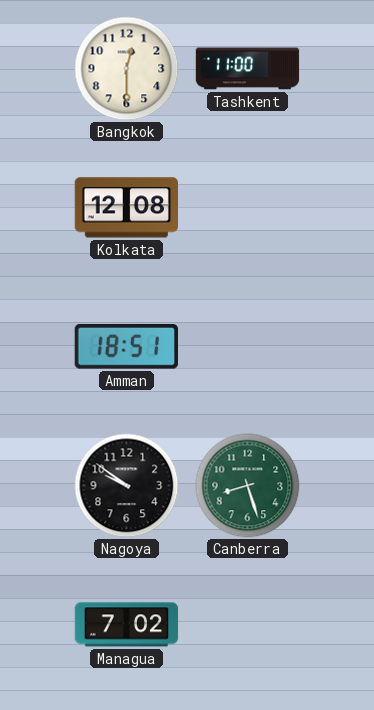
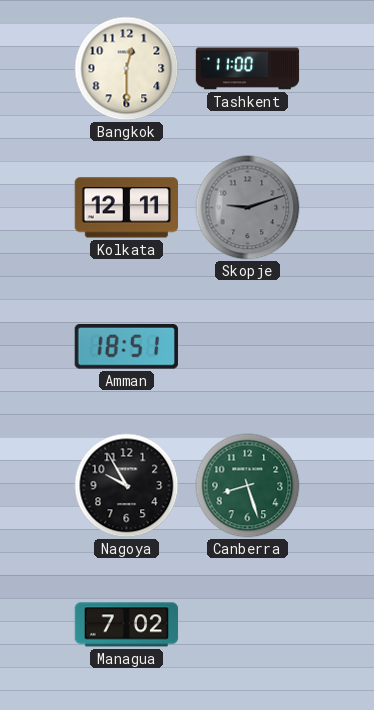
Kolkata: 12:08 -> 12:11
Skopje: none -> 9:12
Nagoya: 9:51 -> 9:55
